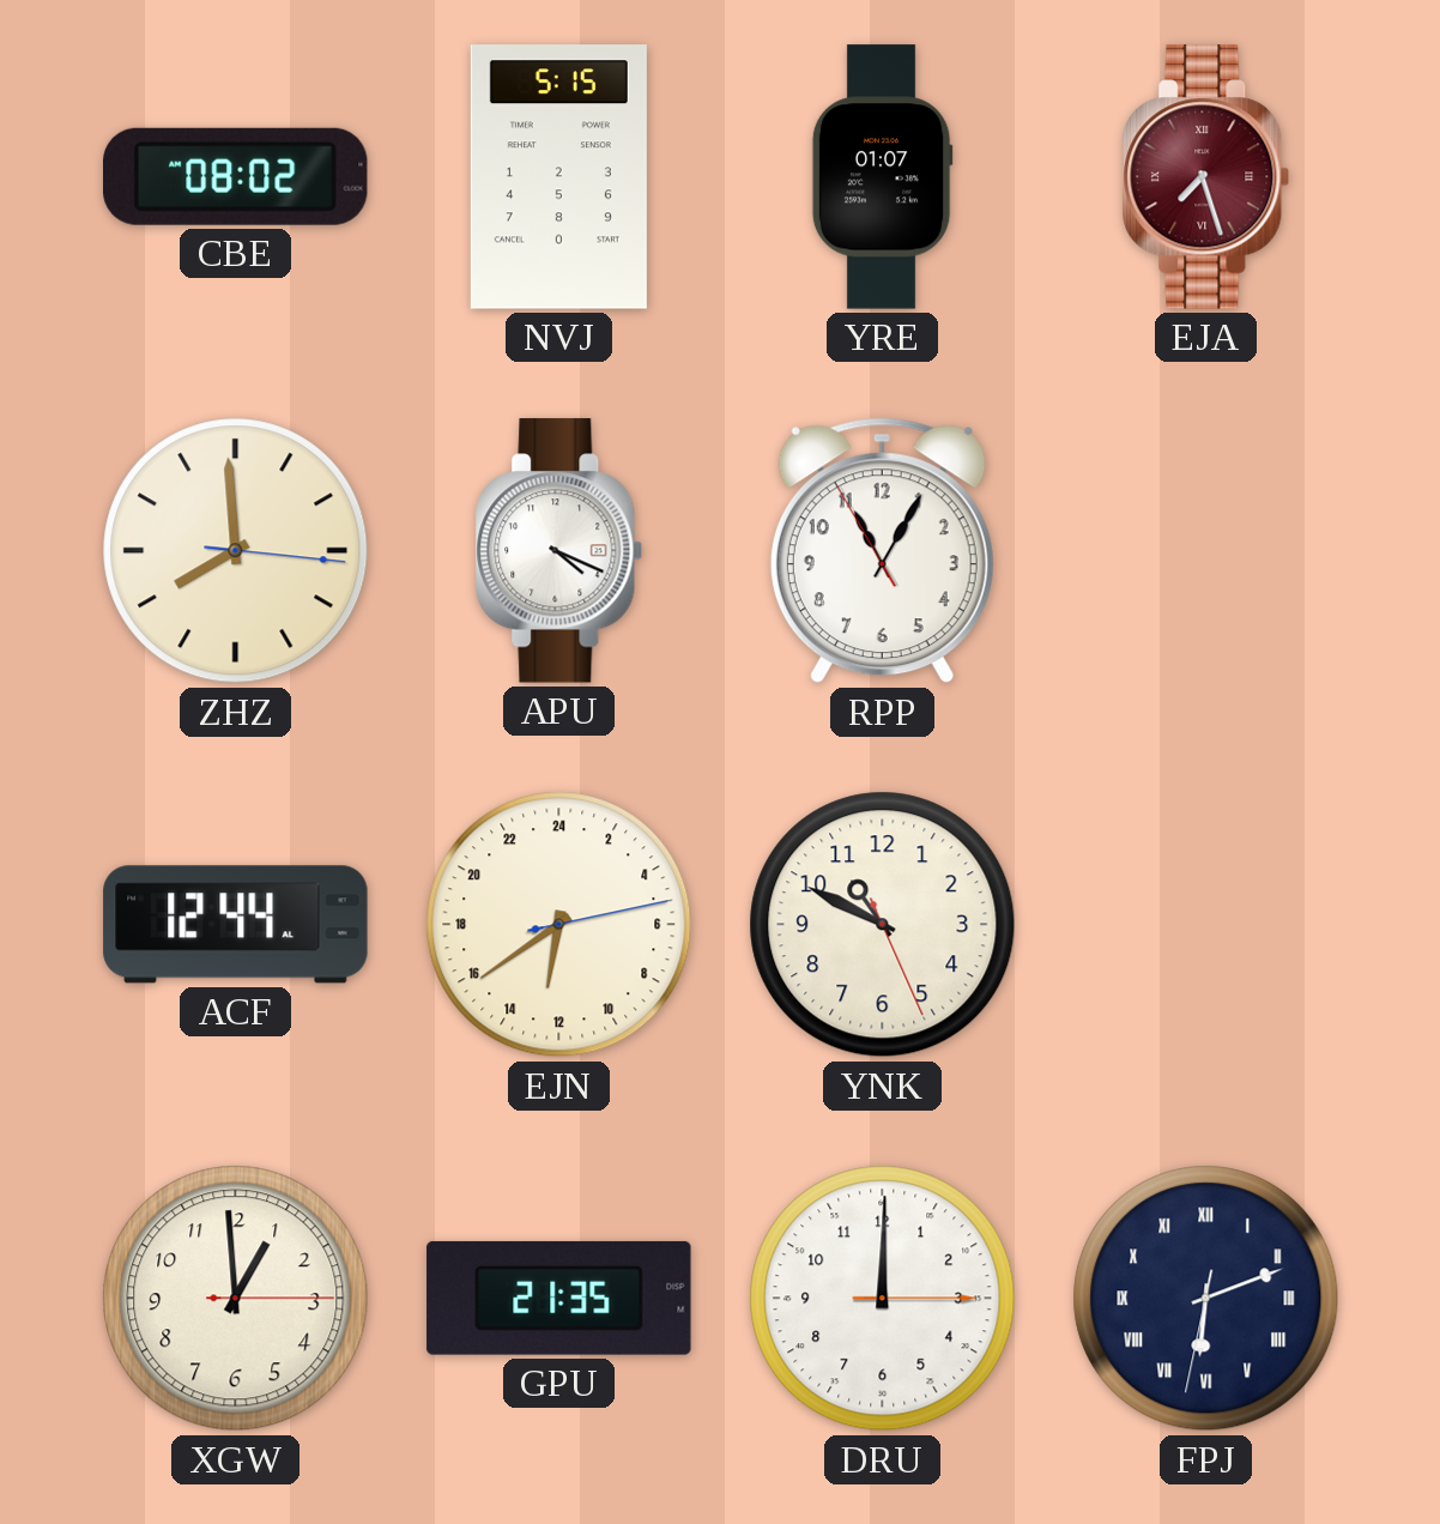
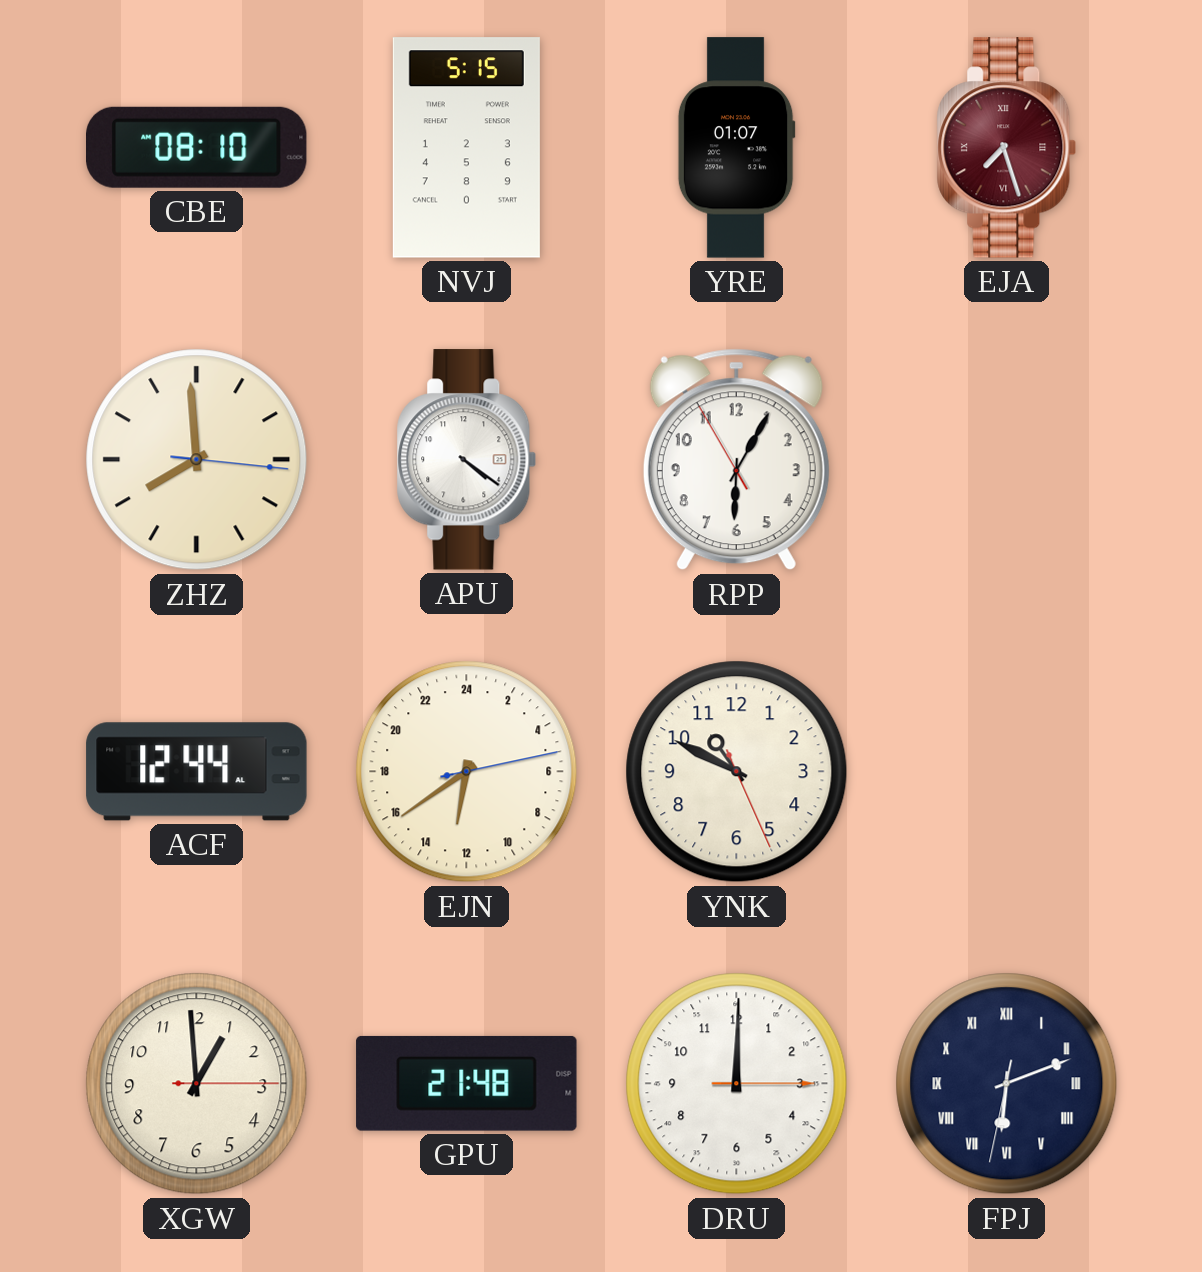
CBE: 08:02 -> 08:10
APU: 4:19 -> 4:21
RPP: 11:04 -> 6:04
GPU: 21:35 -> 21:48
